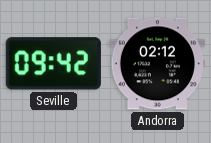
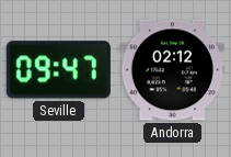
Seville: 09:42 -> 09:47
